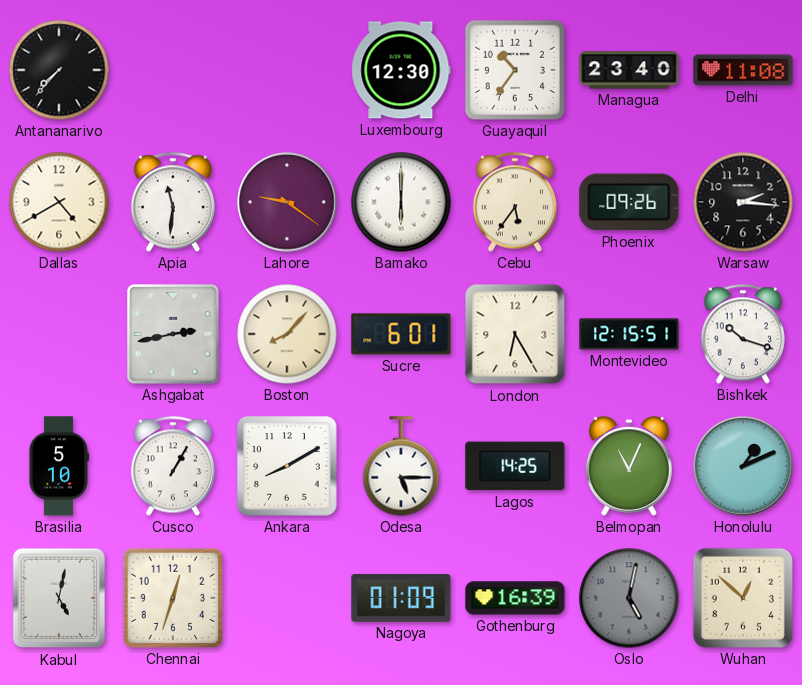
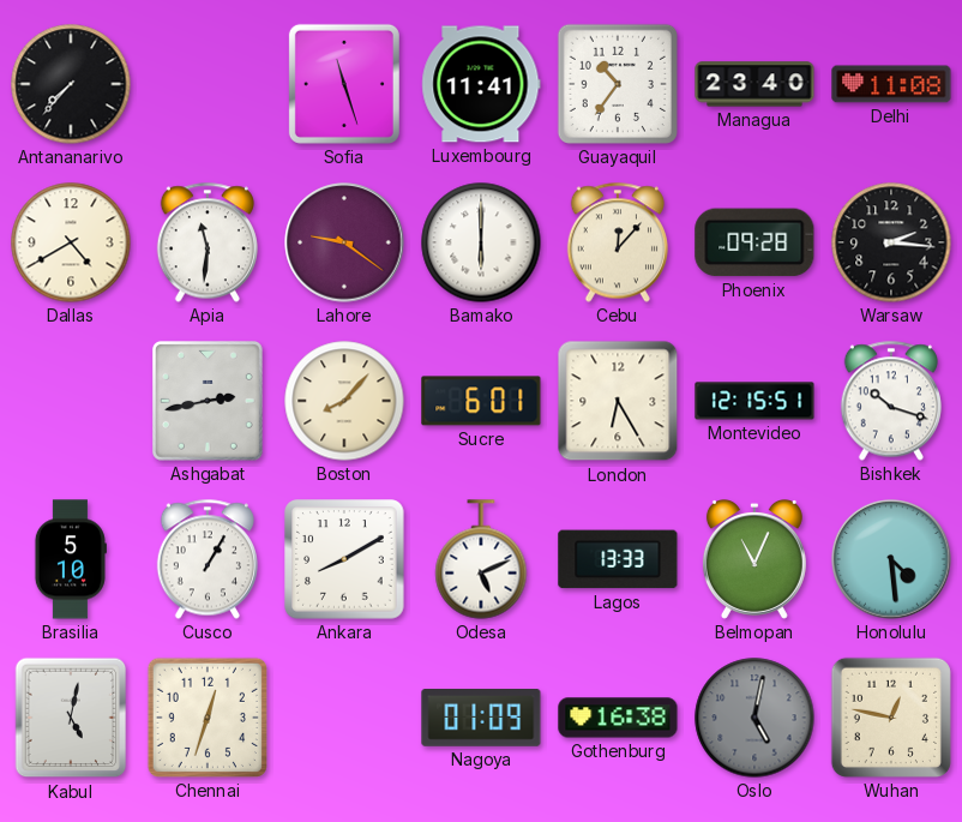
Sofia: none -> 11:27
Luxembourg: 12:30 -> 11:41
Cebu: 5:36 -> 12:07
Phoenix: 09:26 -> 09:28
Odesa: 5:15 -> 5:11
Lagos: 14:25 -> 13:33
Honolulu: 1:11 -> 4:29
Gothenburg: 16:39 -> 16:38
Wuhan: 12:52 -> 12:47
